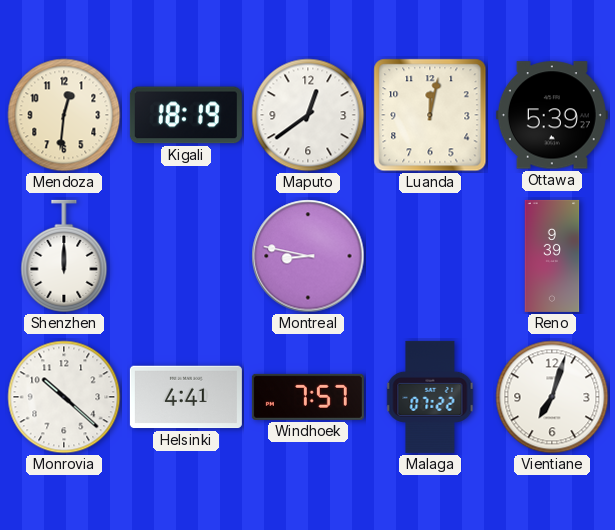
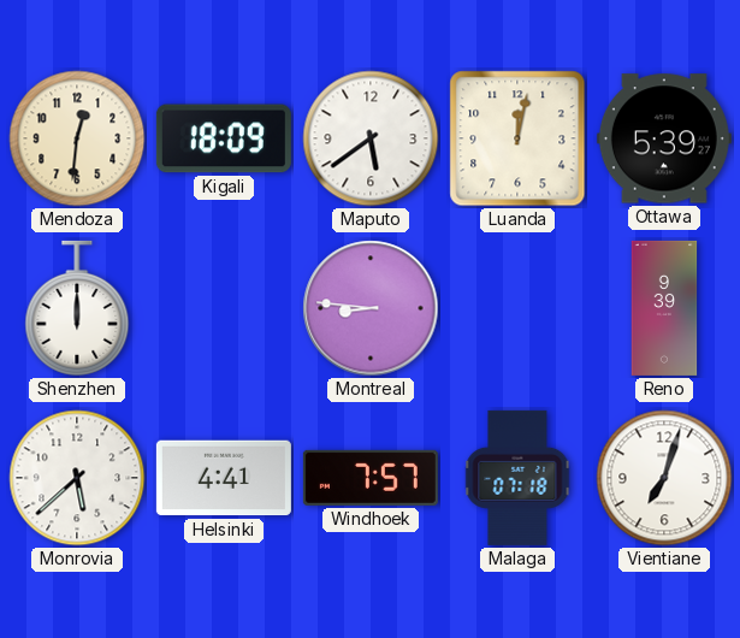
Kigali: 18:19 -> 18:09
Maputo: 12:39 -> 5:39
Montreal: 8:47 -> 8:46
Monrovia: 10:22 -> 5:38
Malaga: 07:22 -> 07:18
